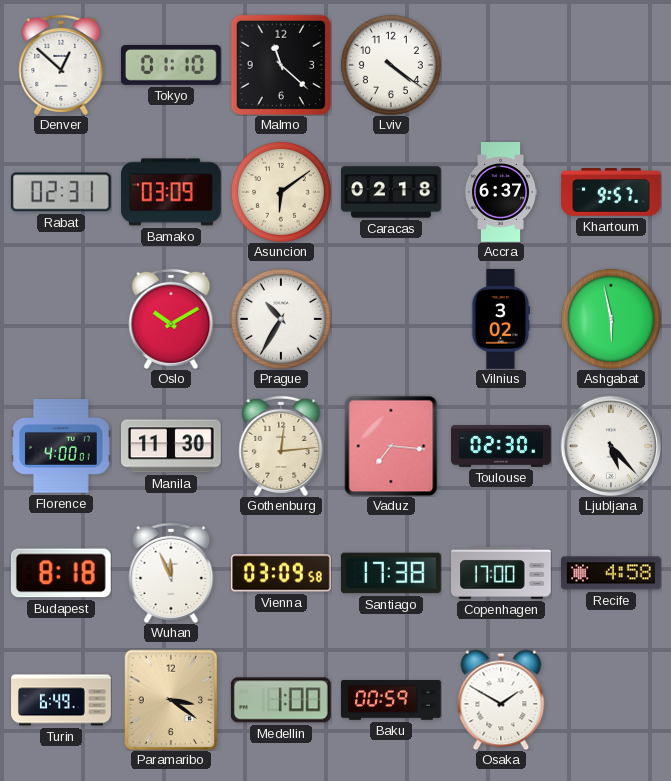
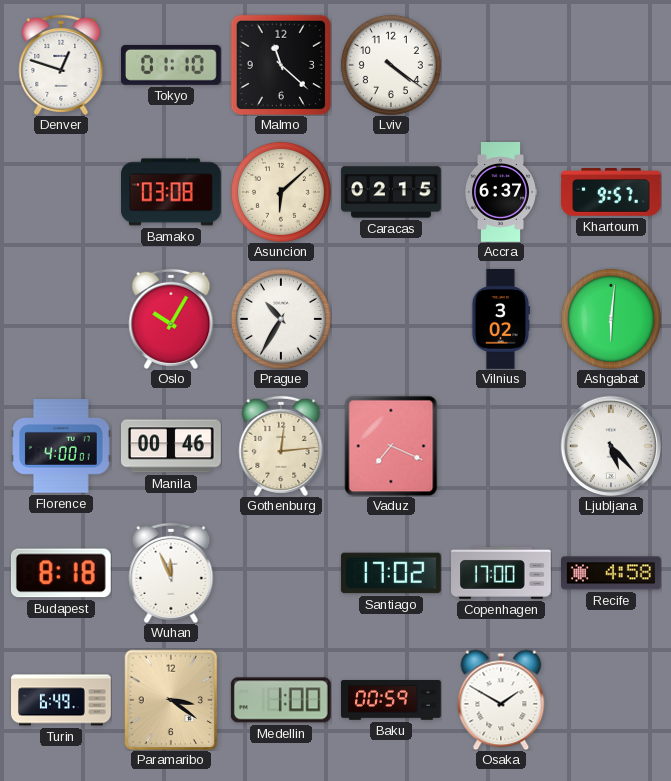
Denver: 12:52 -> 12:48
Rabat: 02:31 -> none
Bamako: 03:09 -> 03:08
Asuncion: 6:09 -> 6:08
Caracas: 02:18 -> 02:15
Oslo: 10:10 -> 10:05
Ashgabat: 5:58 -> 6:01
Manila: 11:30 -> 00:46
Vaduz: 7:16 -> 7:19
Toulouse: 02:30 -> none
Vienna: 03:09 -> none
Santiago: 17:38 -> 17:02
